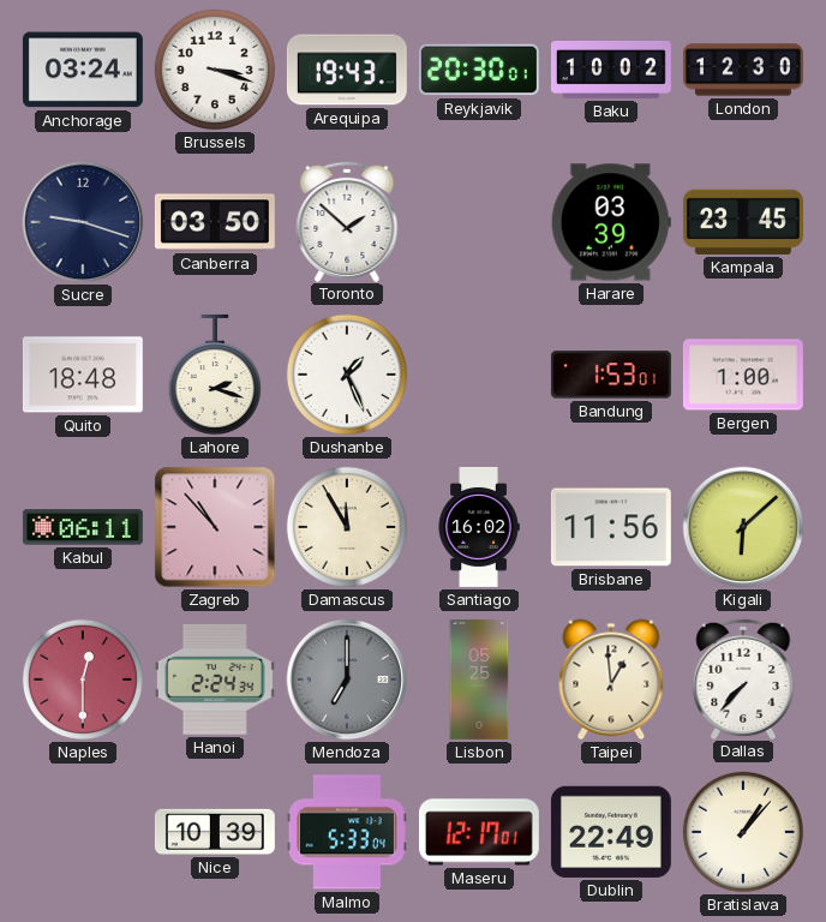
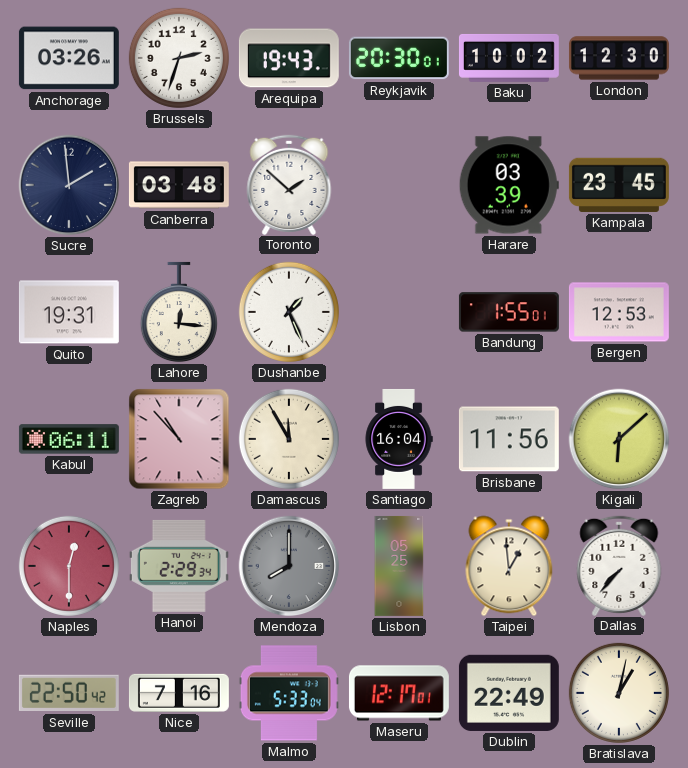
Anchorage: 03:24 -> 03:26
Brussels: 3:18 -> 2:33
Sucre: 9:18 -> 1:59
Canberra: 03:50 -> 03:48
Quito: 18:48 -> 19:31
Lahore: 2:18 -> 12:16
Bandung: 1:53 -> 1:55
Bergen: 1:00 -> 12:53
Santiago: 16:02 -> 16:04
Hanoi: 2:24 -> 2:29
Mendoza: 7:00 -> 8:00
Seville: none -> 22:50
Nice: 10:39 -> 7:16
Bratislava: 1:07 -> 1:02
